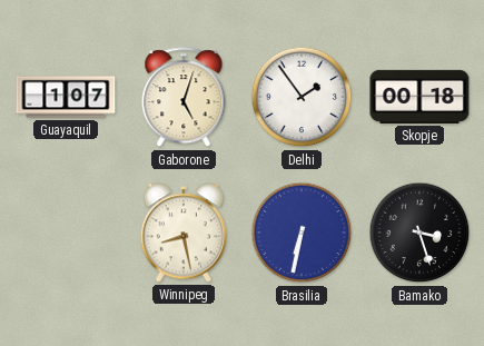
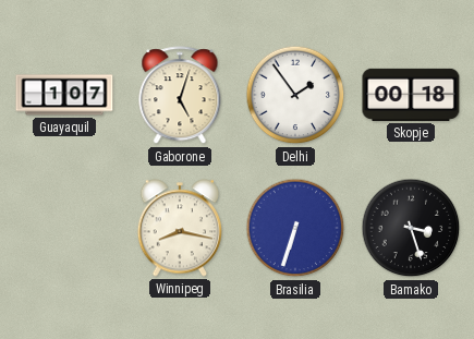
Winnipeg: 8:28 -> 8:17
Brasilia: 6:32 -> 6:33
